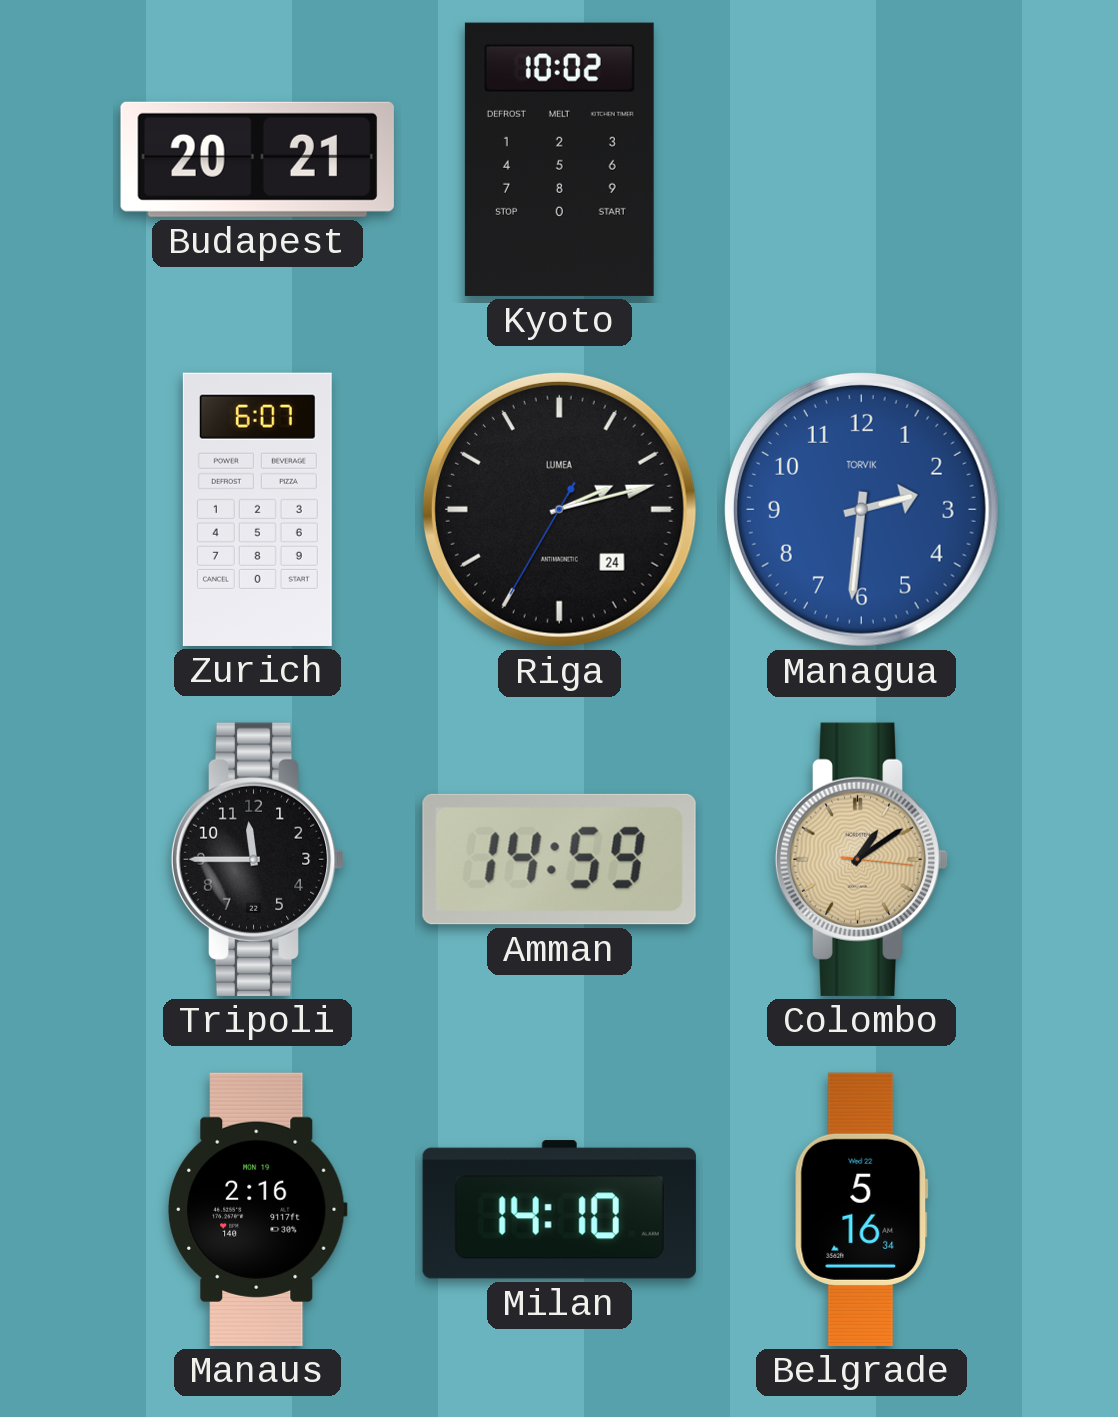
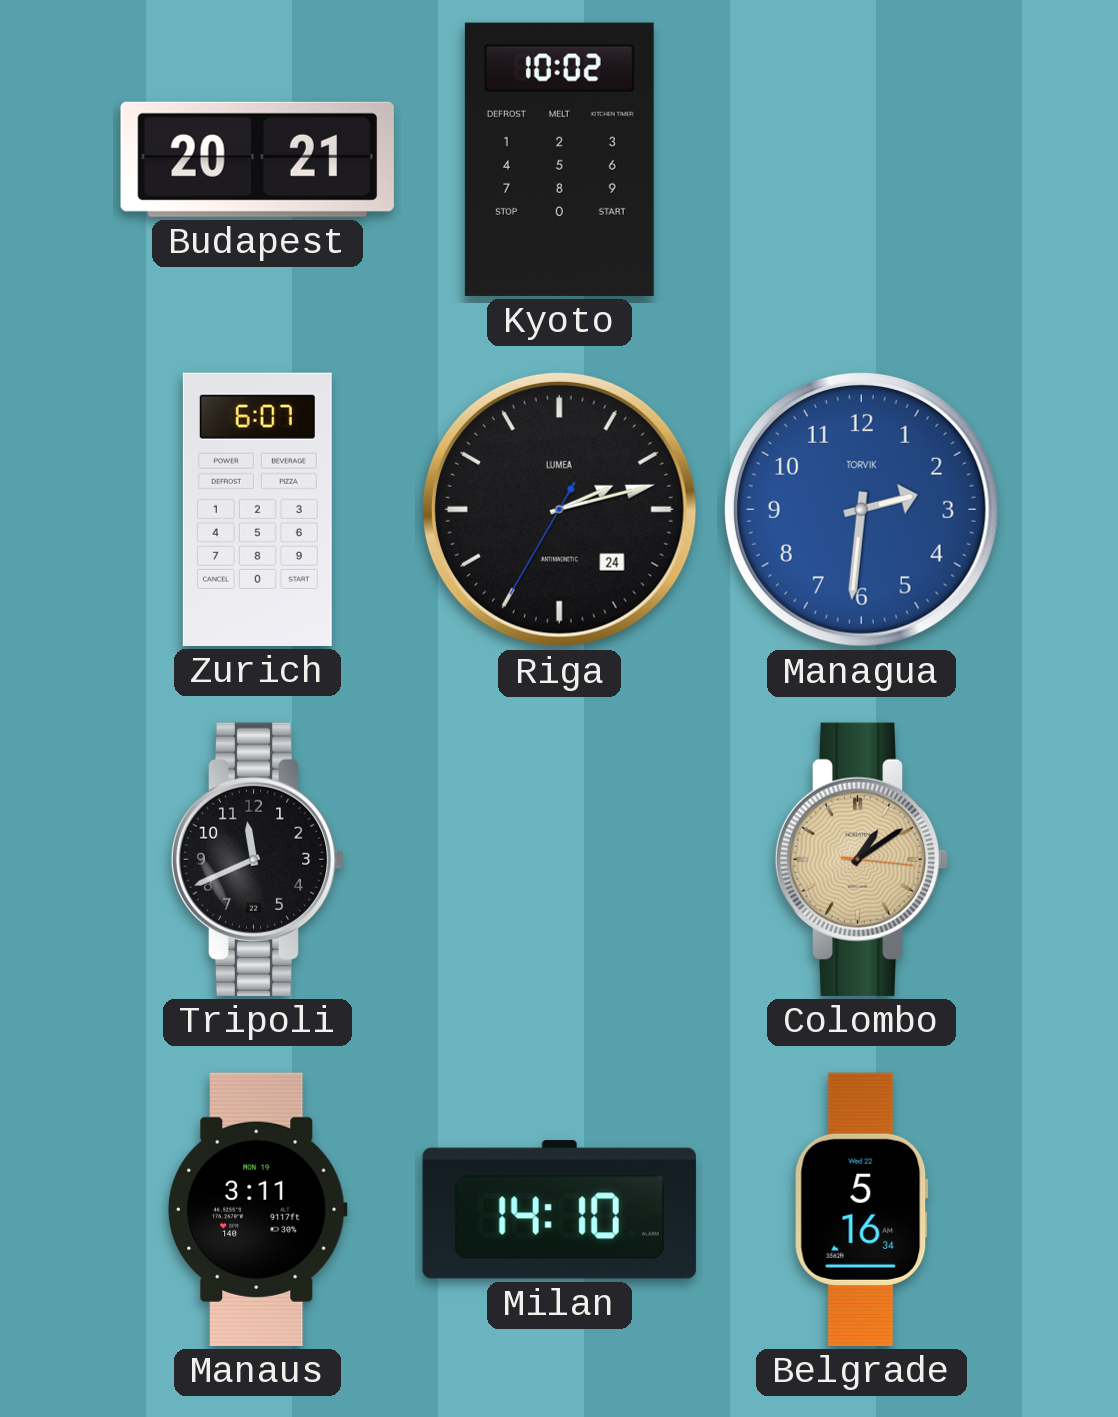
Tripoli: 11:45 -> 11:41
Amman: 14:59 -> none
Manaus: 2:16 -> 3:11
